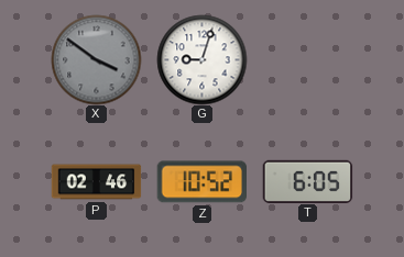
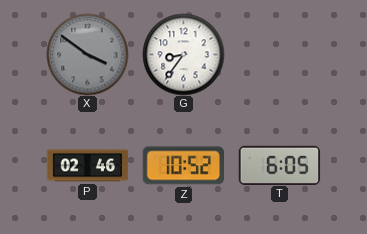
G: 9:03 -> 8:36
